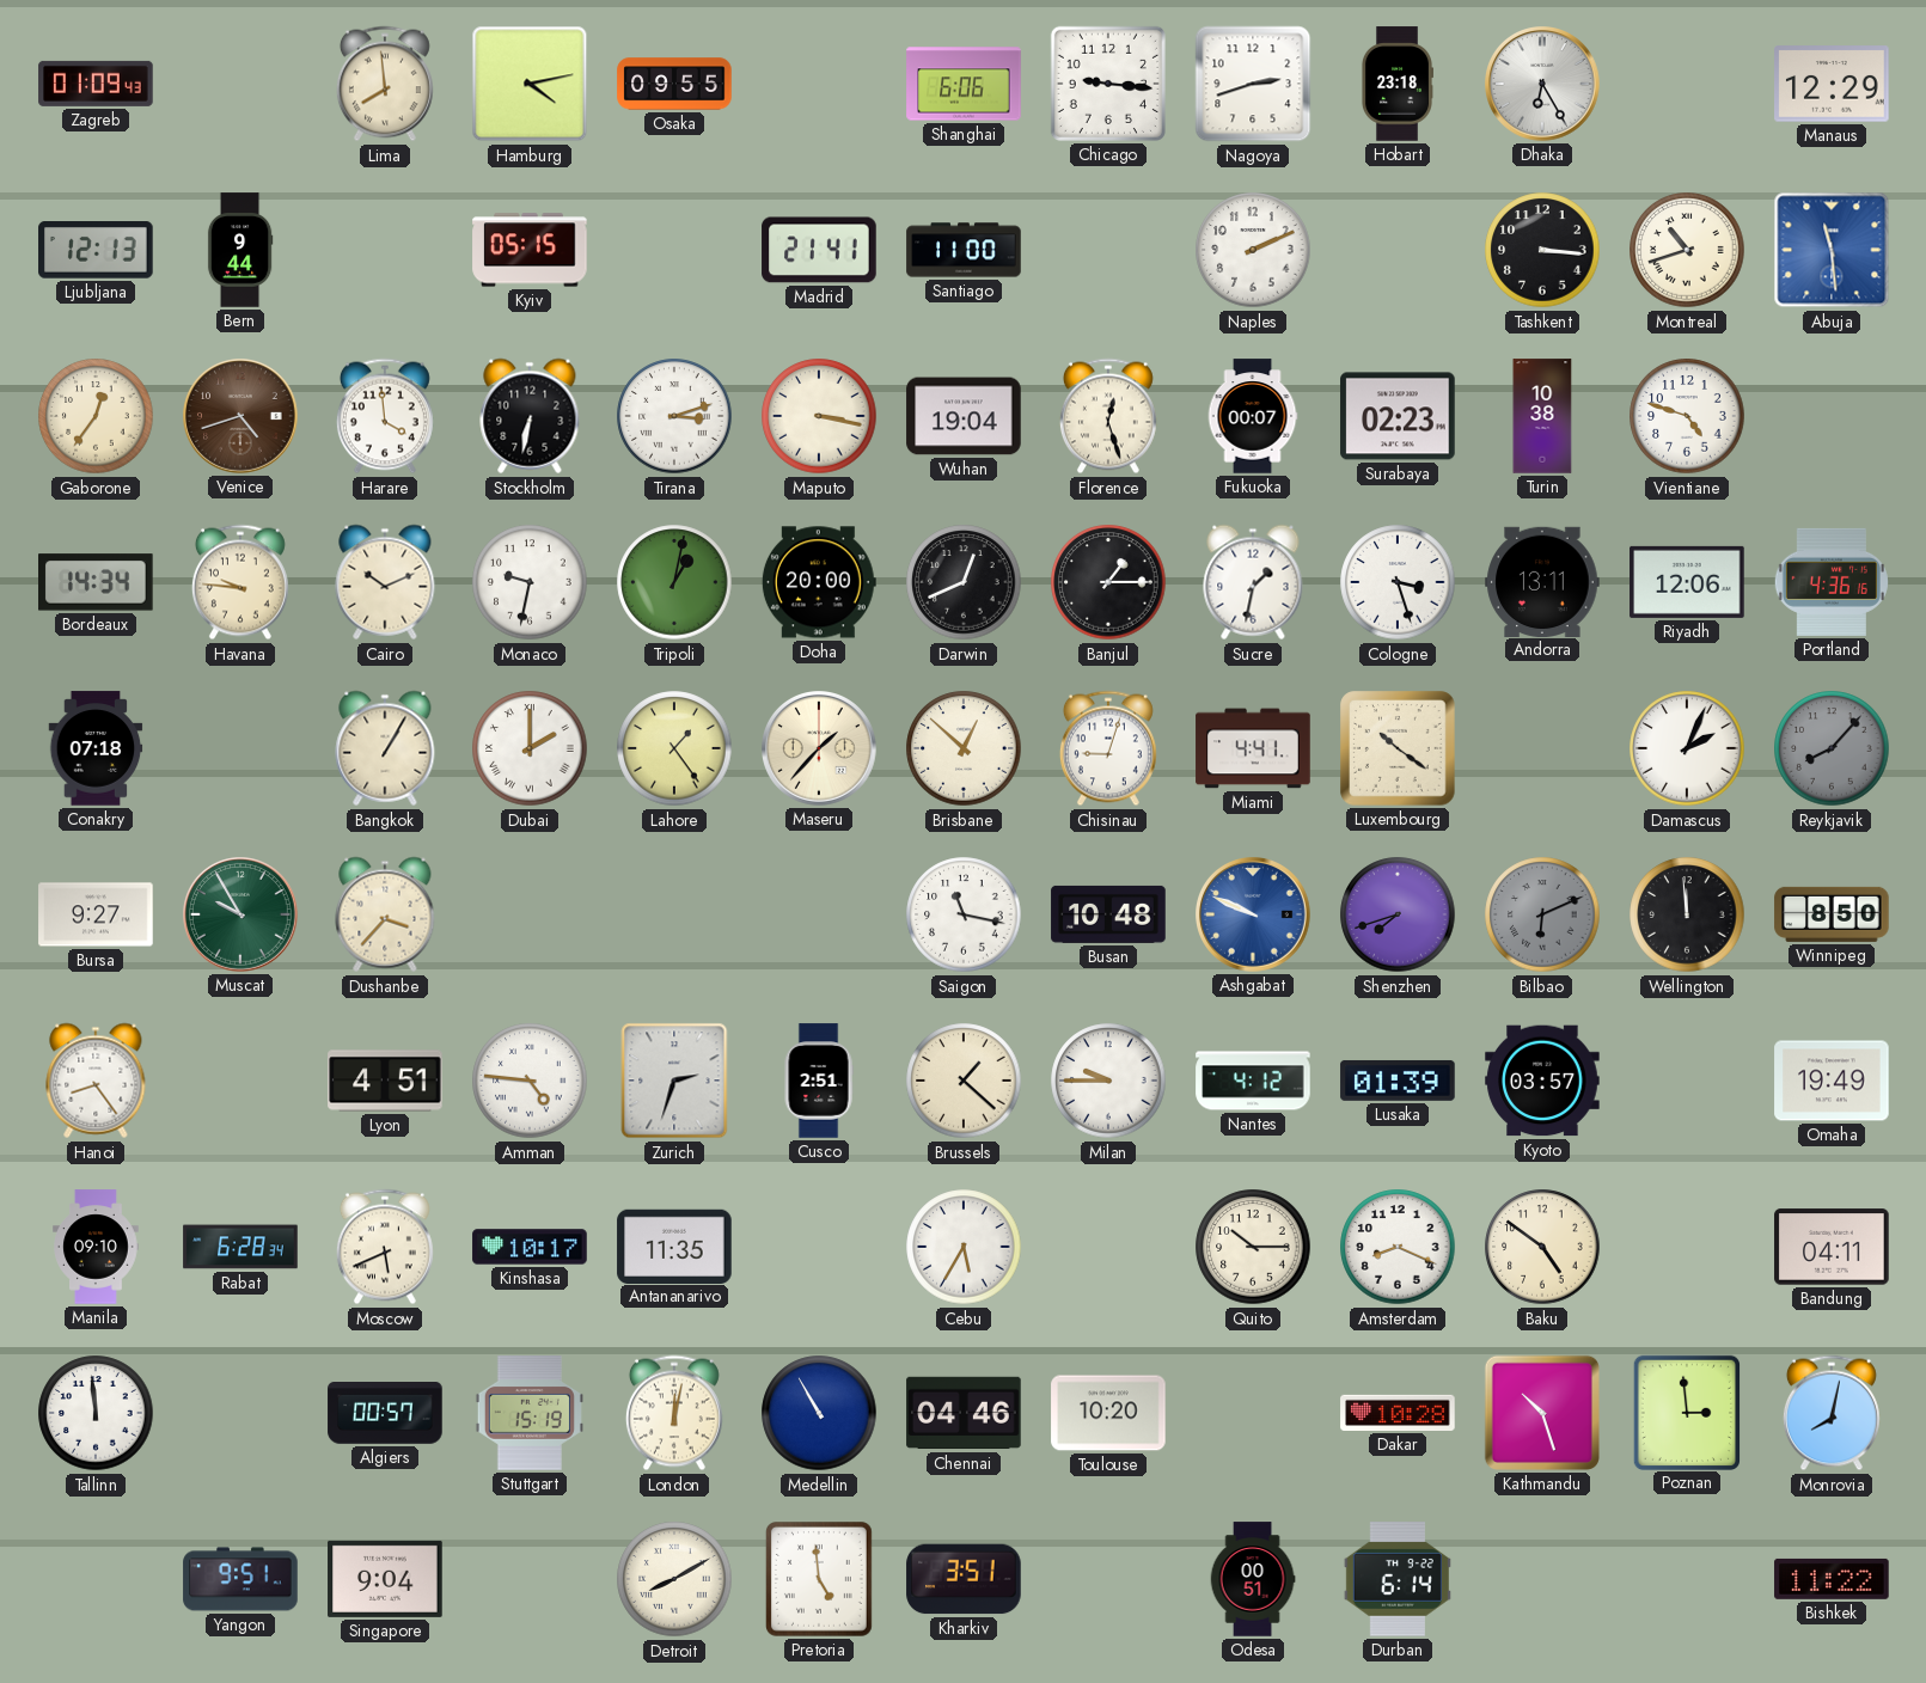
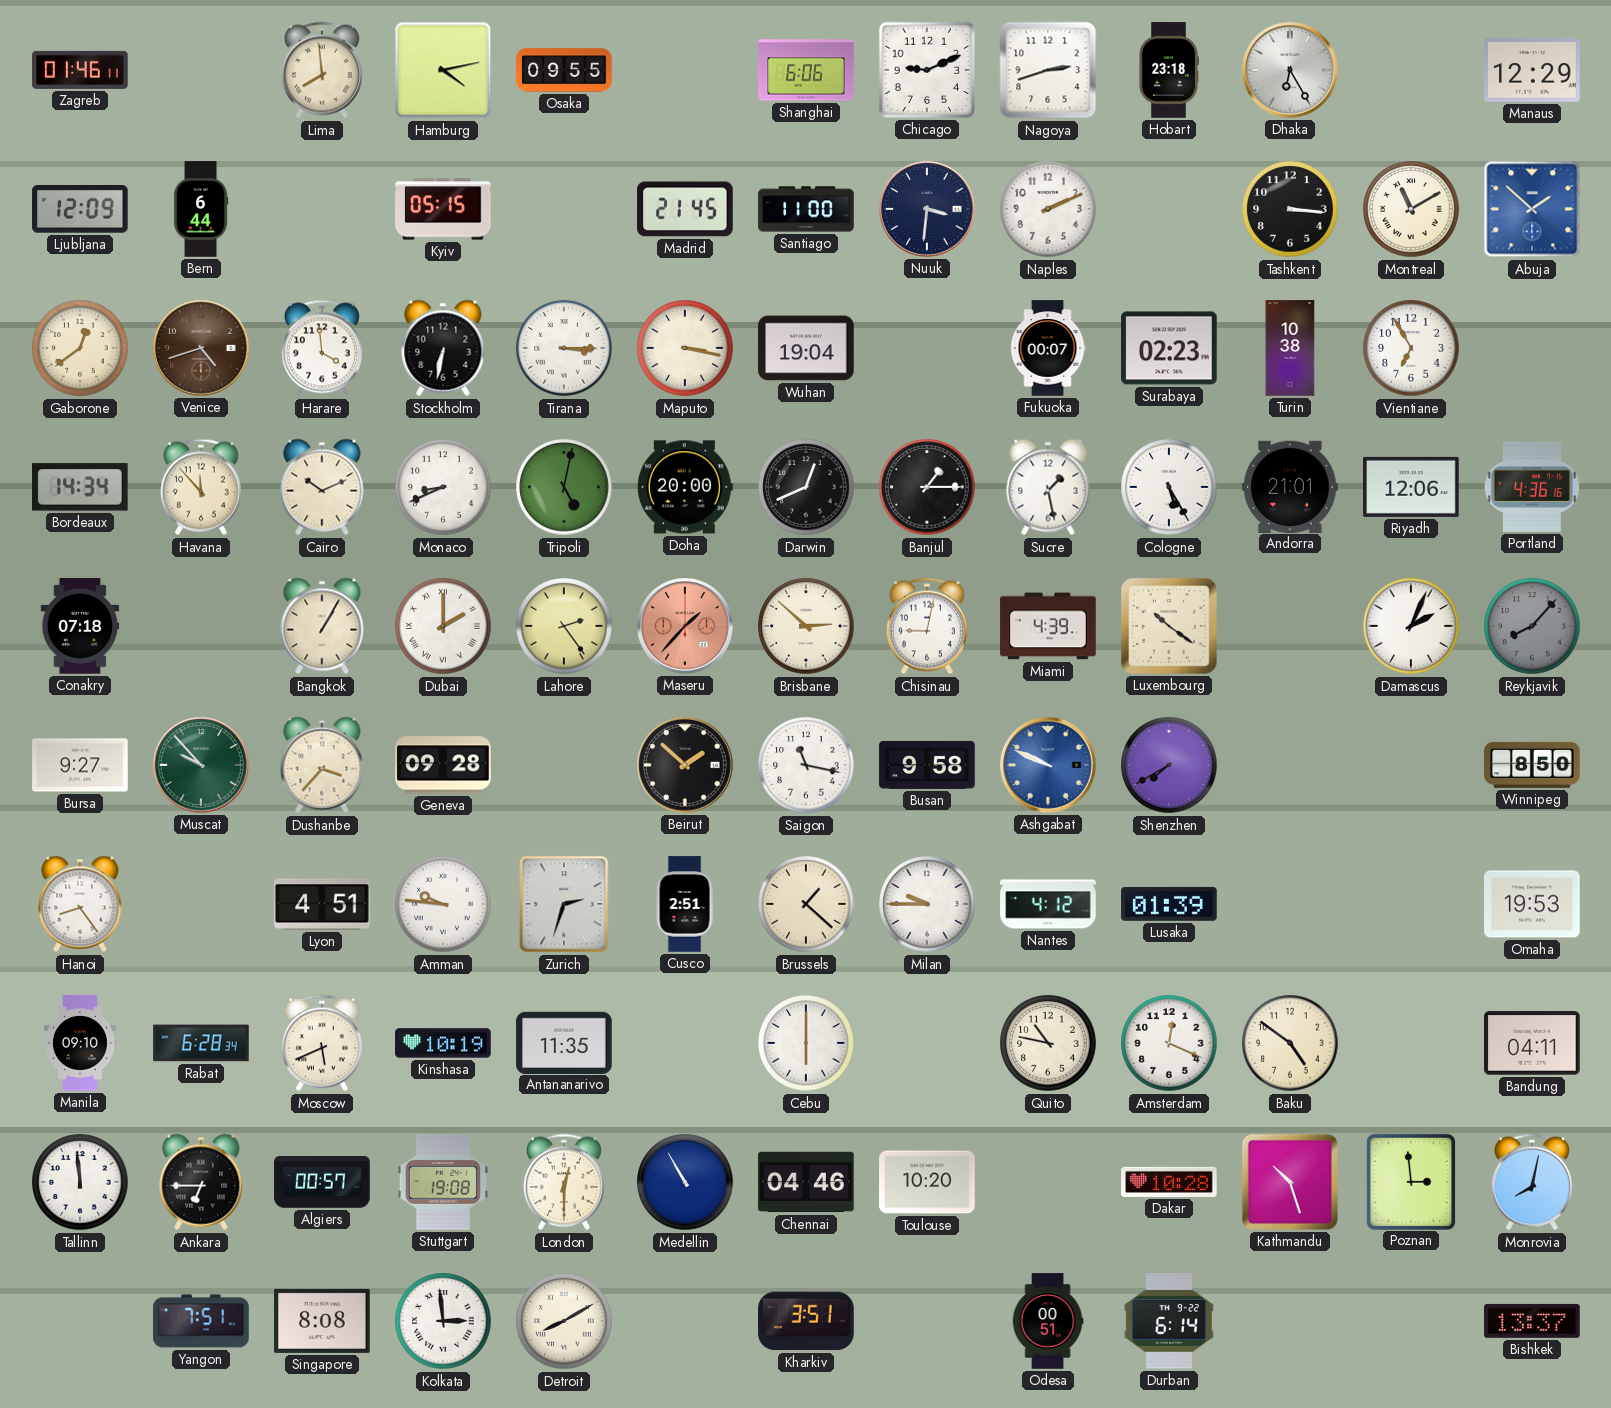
Zagreb: 01:09 -> 01:46
Chicago: 9:16 -> 9:11
Ljubljana: 12:13 -> 12:09
Bern: 9:44 -> 6:44
Madrid: 21:41 -> 21:45
Nuuk: none -> 3:31
Montreal: 10:42 -> 11:10
Abuja: 11:29 -> 1:52
Gaborone: 12:36 -> 12:39
Tirana: 3:12 -> 3:15
Florence: 12:27 -> none
Vientiane: 4:48 -> 6:55
Havana: 9:46 -> 11:53
Monaco: 9:32 -> 8:41
Tripoli: 1:02 -> 5:02
Sucre: 1:32 -> 1:28
Cologne: 3:27 -> 5:25
Andorra: 13:11 -> 21:01
Lahore: 1:24 -> 2:24
Maseru dial: cream -> salmon
Brisbane: 12:52 -> 2:52
Chisinau: 9:03 -> 9:02
Miami: 4:41 -> 4:39
Muscat: 9:55 -> 9:53
Geneva: none -> 09:28
Beirut: none -> 1:52
Busan: 10:48 -> 9:58
Shenzhen: 7:42 -> 7:40
Bilbao: 6:11 -> none
Wellington: 11:59 -> none
Amman: 4:46 -> 9:46
Kyoto: 03:57 -> none
Omaha: 19:49 -> 19:53
Kinshasa: 10:17 -> 10:19
Cebu: 5:35 -> 6:00
Quito: 10:15 -> 10:47
Amsterdam: 8:19 -> 12:19
Ankara: none -> 6:45
Stuttgart: 15:19 -> 19:08
London: 12:02 -> 12:30
Yangon: 9:51 -> 7:51
Singapore: 9:04 -> 8:08
Kolkata: none -> 2:59
Pretoria: 4:59 -> none
Bishkek: 11:22 -> 13:37
